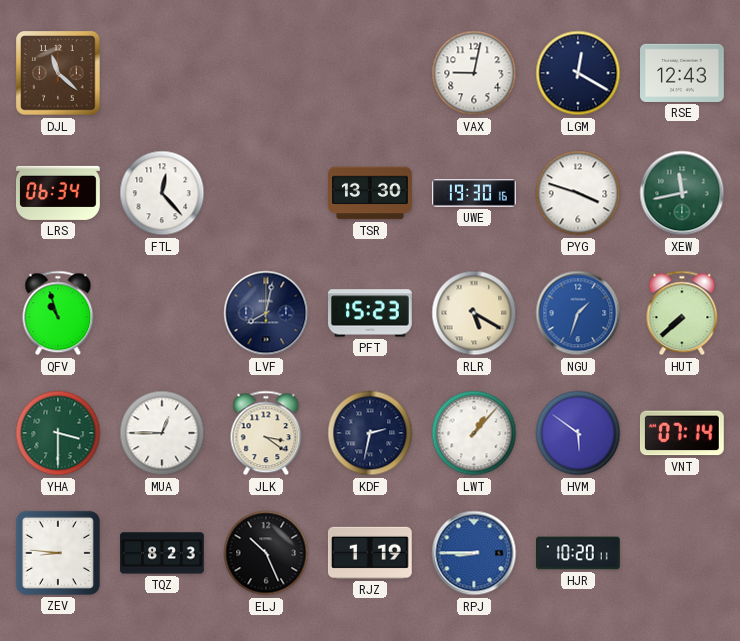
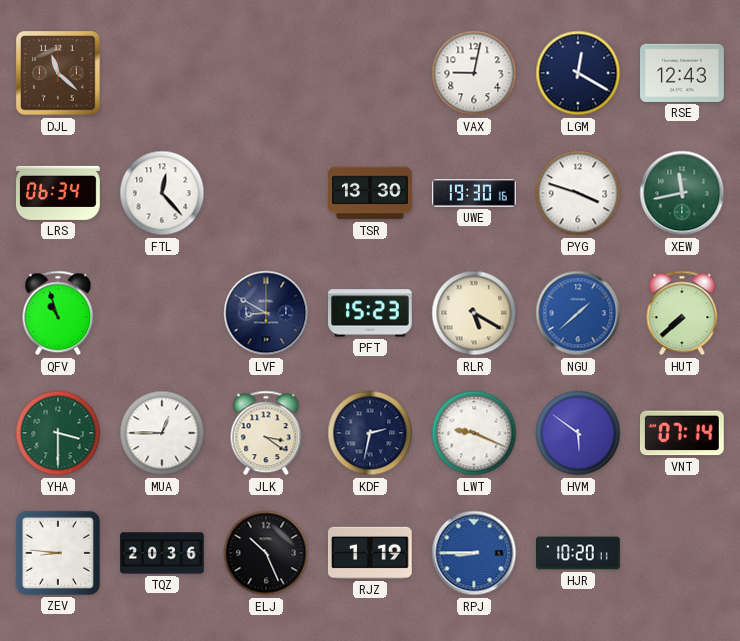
LVF: 8:02 -> 8:50
NGU: 1:33 -> 1:38
LWT: 1:07 -> 9:19
TQZ: 8:23 -> 20:36
